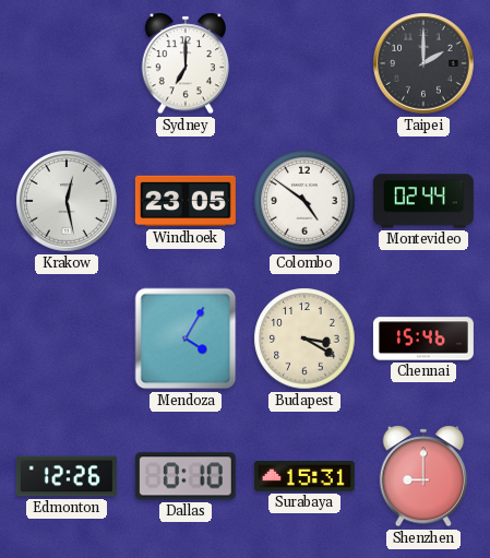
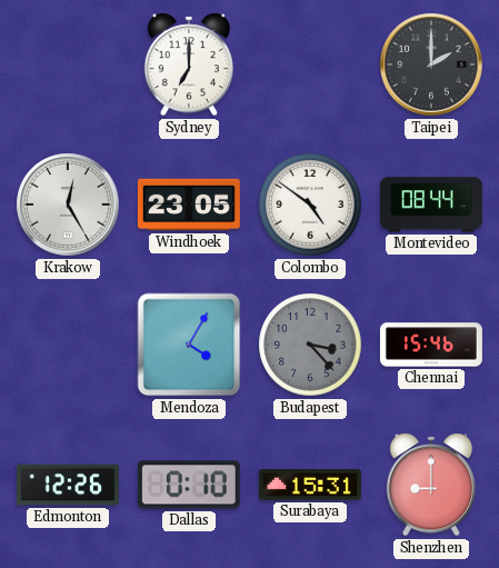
Krakow: 12:28 -> 12:25
Montevideo: 02:44 -> 08:44
Budapest: 3:20 -> 3:23
Budapest dial: cream -> grey
